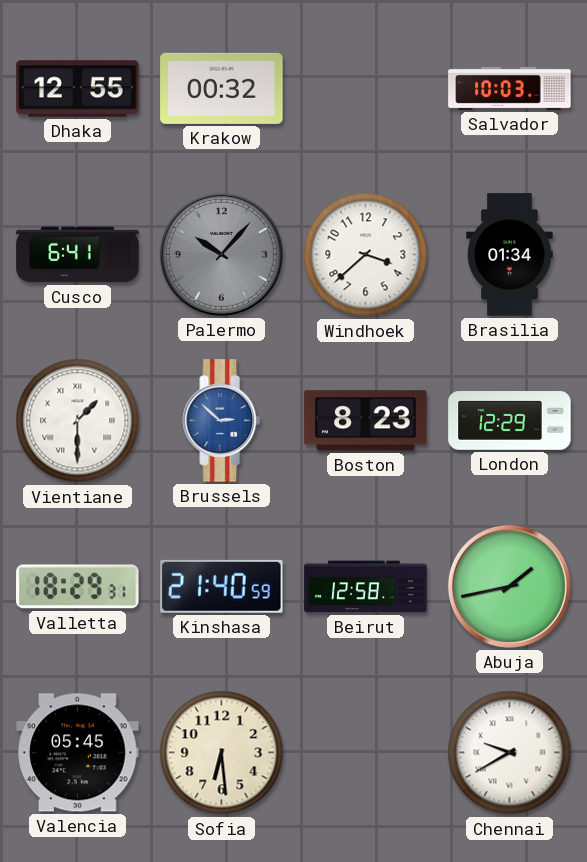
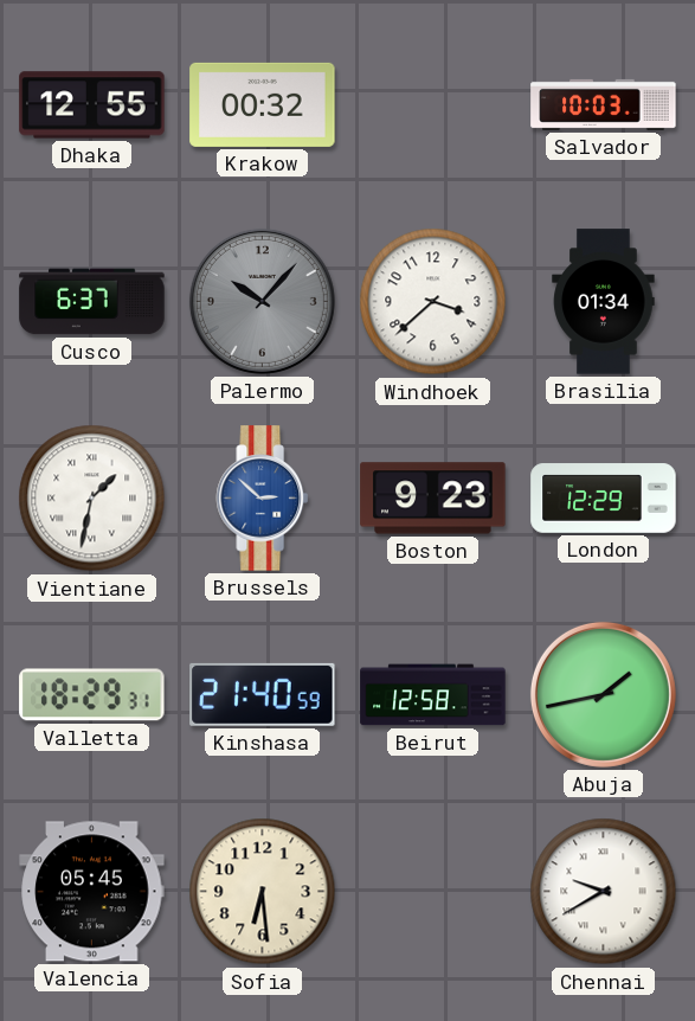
Cusco: 6:41 -> 6:37
Vientiane: 1:30 -> 1:32
Boston: 8:23 -> 9:23
